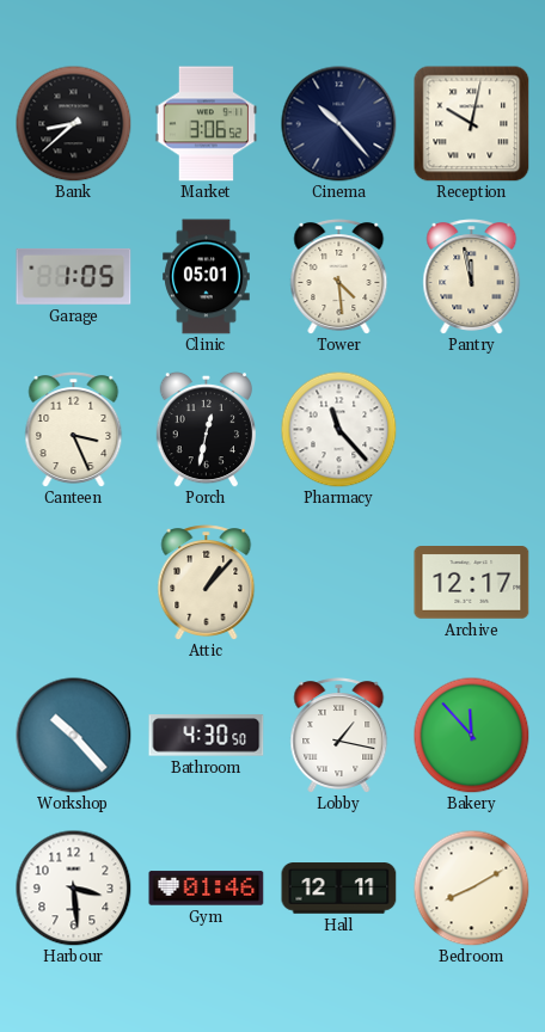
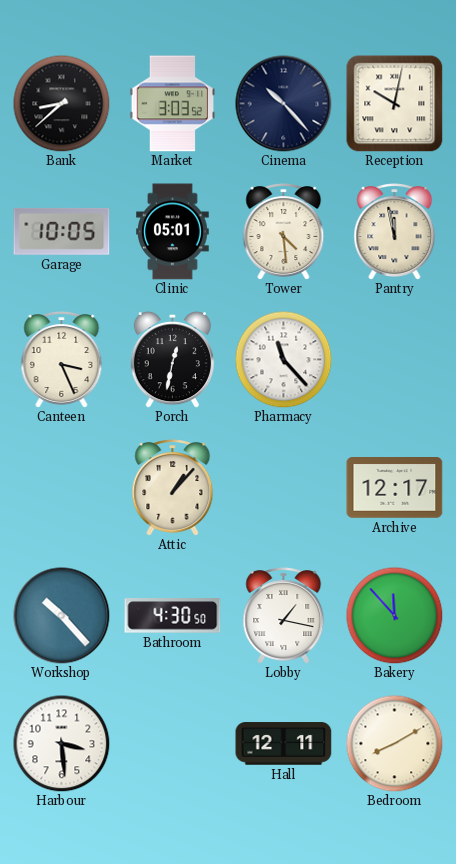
Market: 3:06 -> 3:03
Garage: 1:05 -> 10:05
Gym: 01:46 -> none
